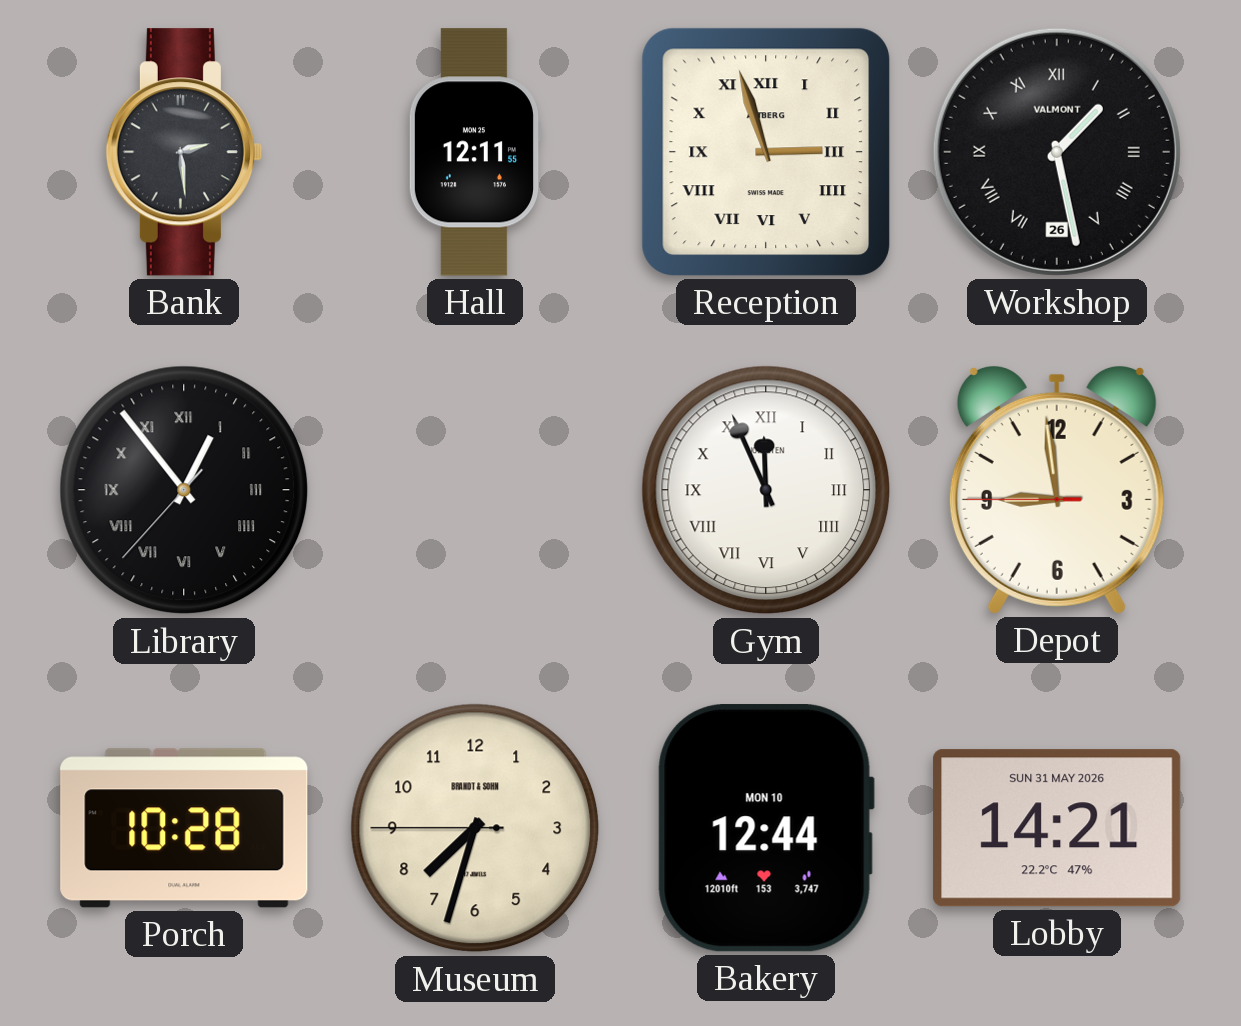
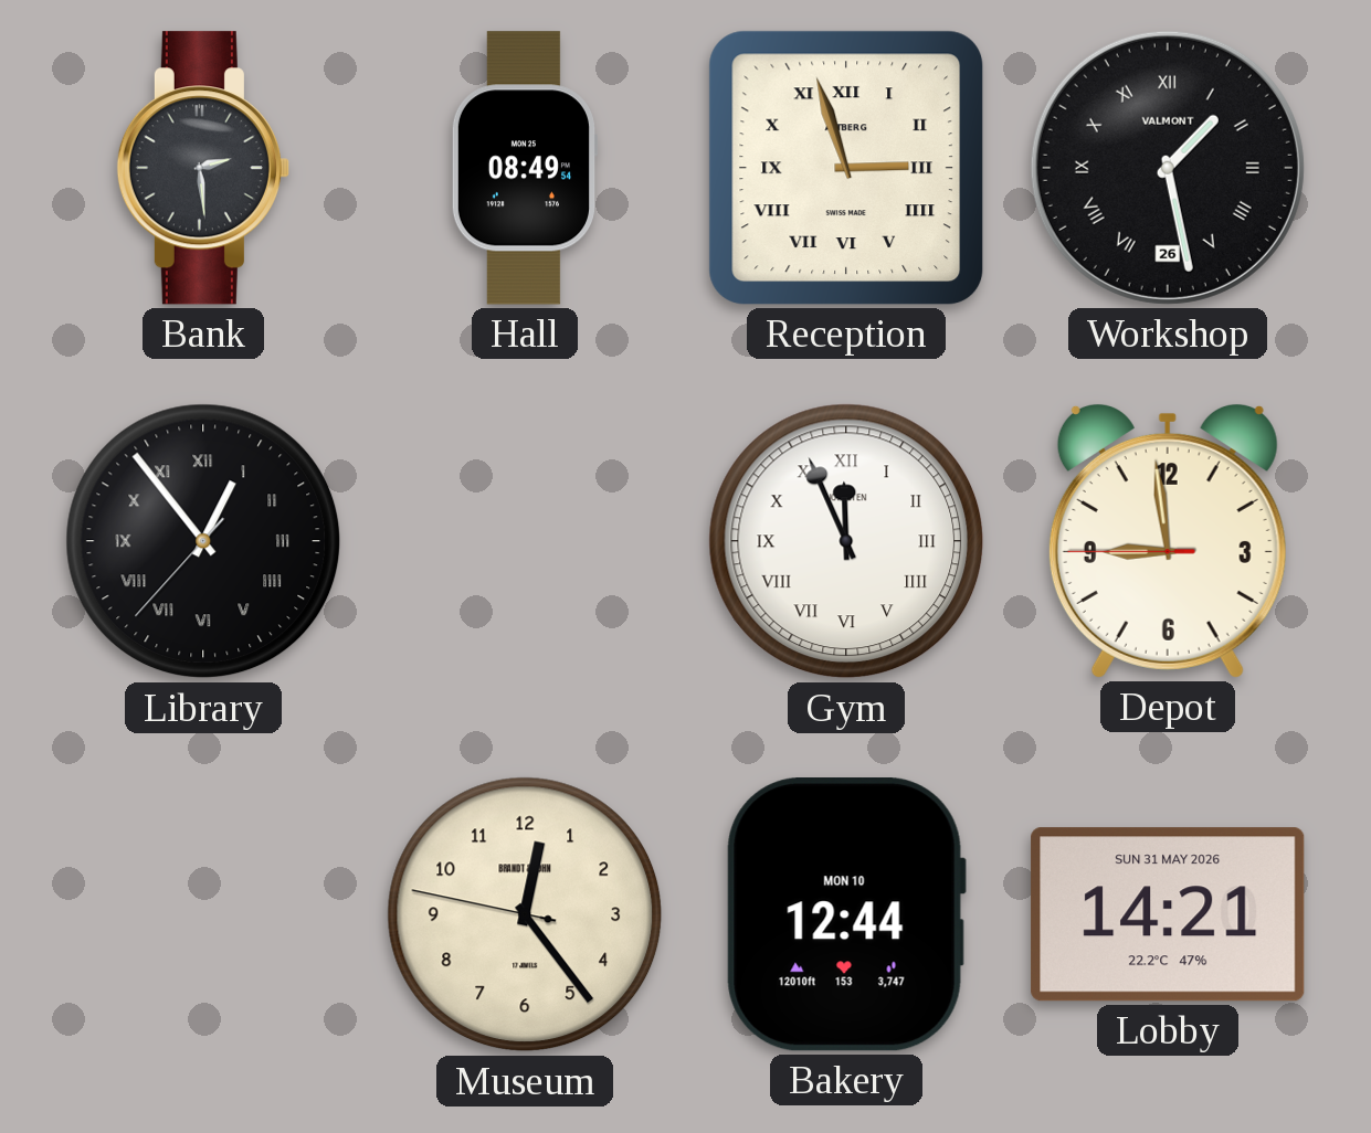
Hall: 12:11 -> 08:49
Porch: 10:28 -> none
Museum: 7:32 -> 12:23
